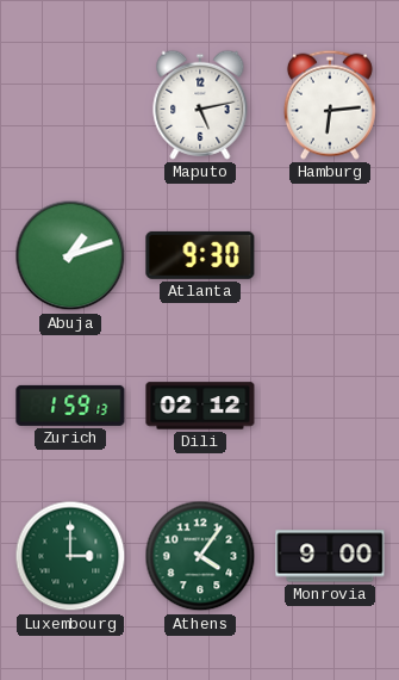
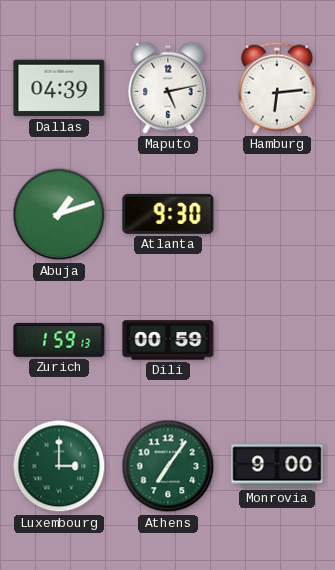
Dallas: none -> 04:39
Dili: 02:12 -> 00:59
Athens: 4:06 -> 7:06
